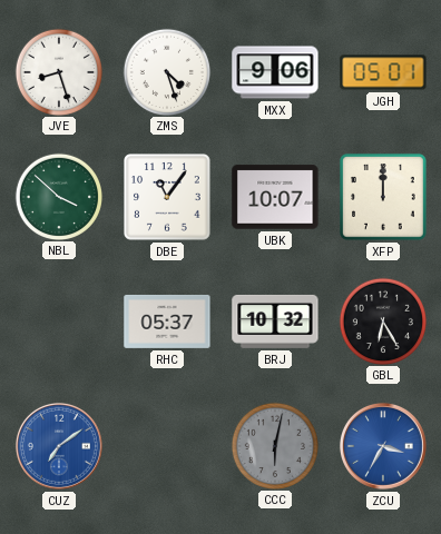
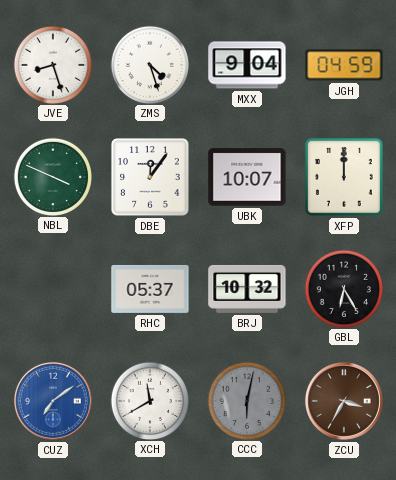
MXX: 9:06 -> 9:04
JGH: 05:01 -> 04:59
NBL: 3:52 -> 3:49
DBE: 11:06 -> 12:06
XCH: none -> 11:40
ZCU dial: blue -> brown
